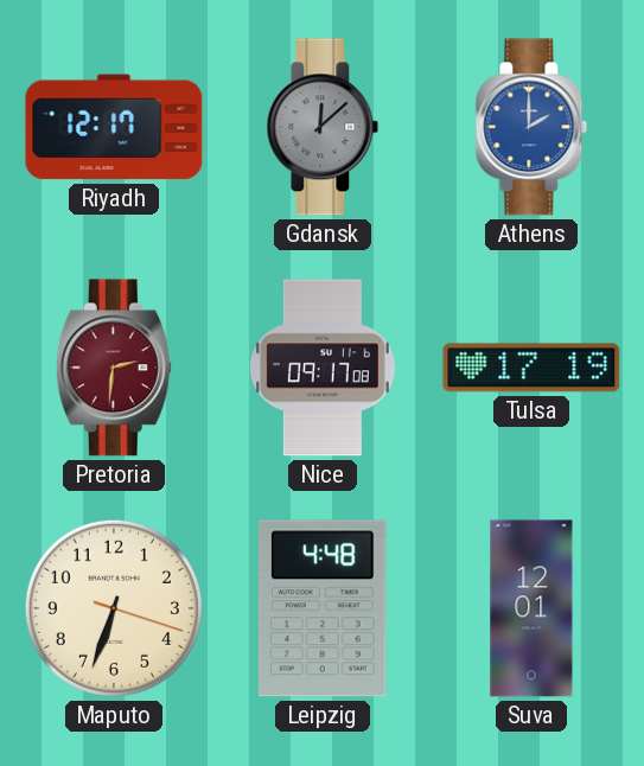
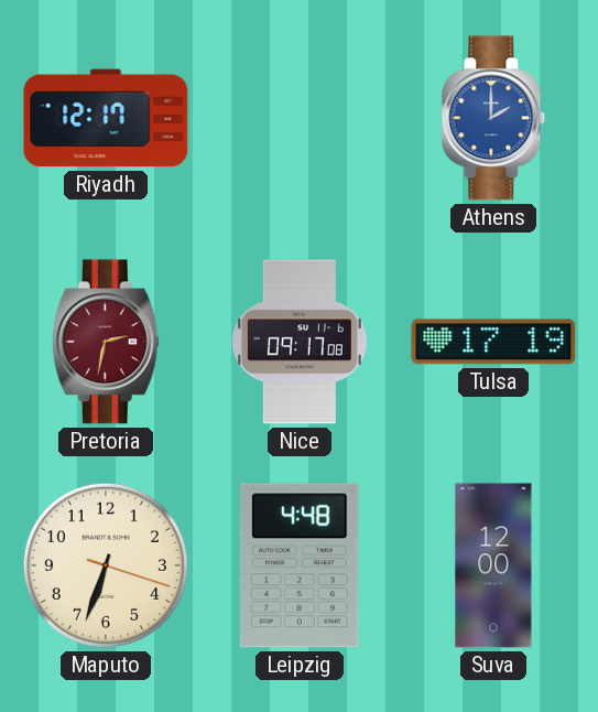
Gdansk: 12:08 -> none
Pretoria: 2:31 -> 2:32
Suva: 12:01 -> 12:00
